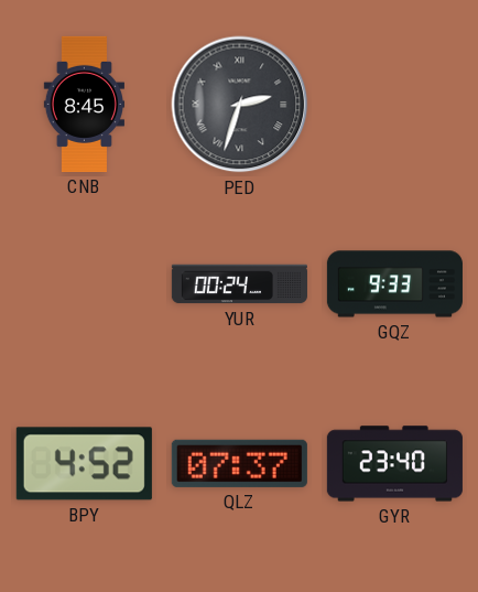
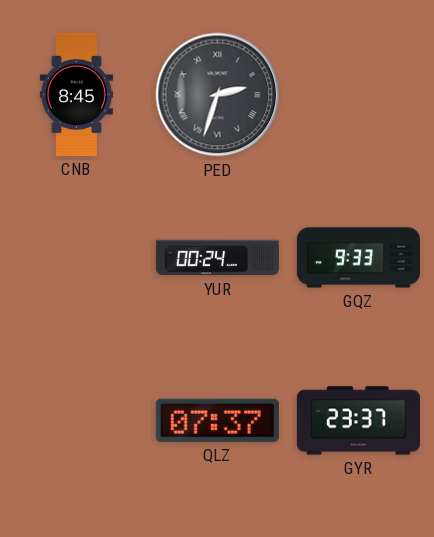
BPY: 4:52 -> none
GYR: 23:40 -> 23:37
